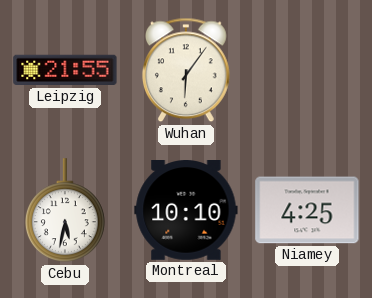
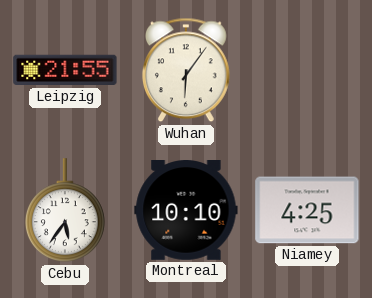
Cebu: 5:32 -> 5:36
